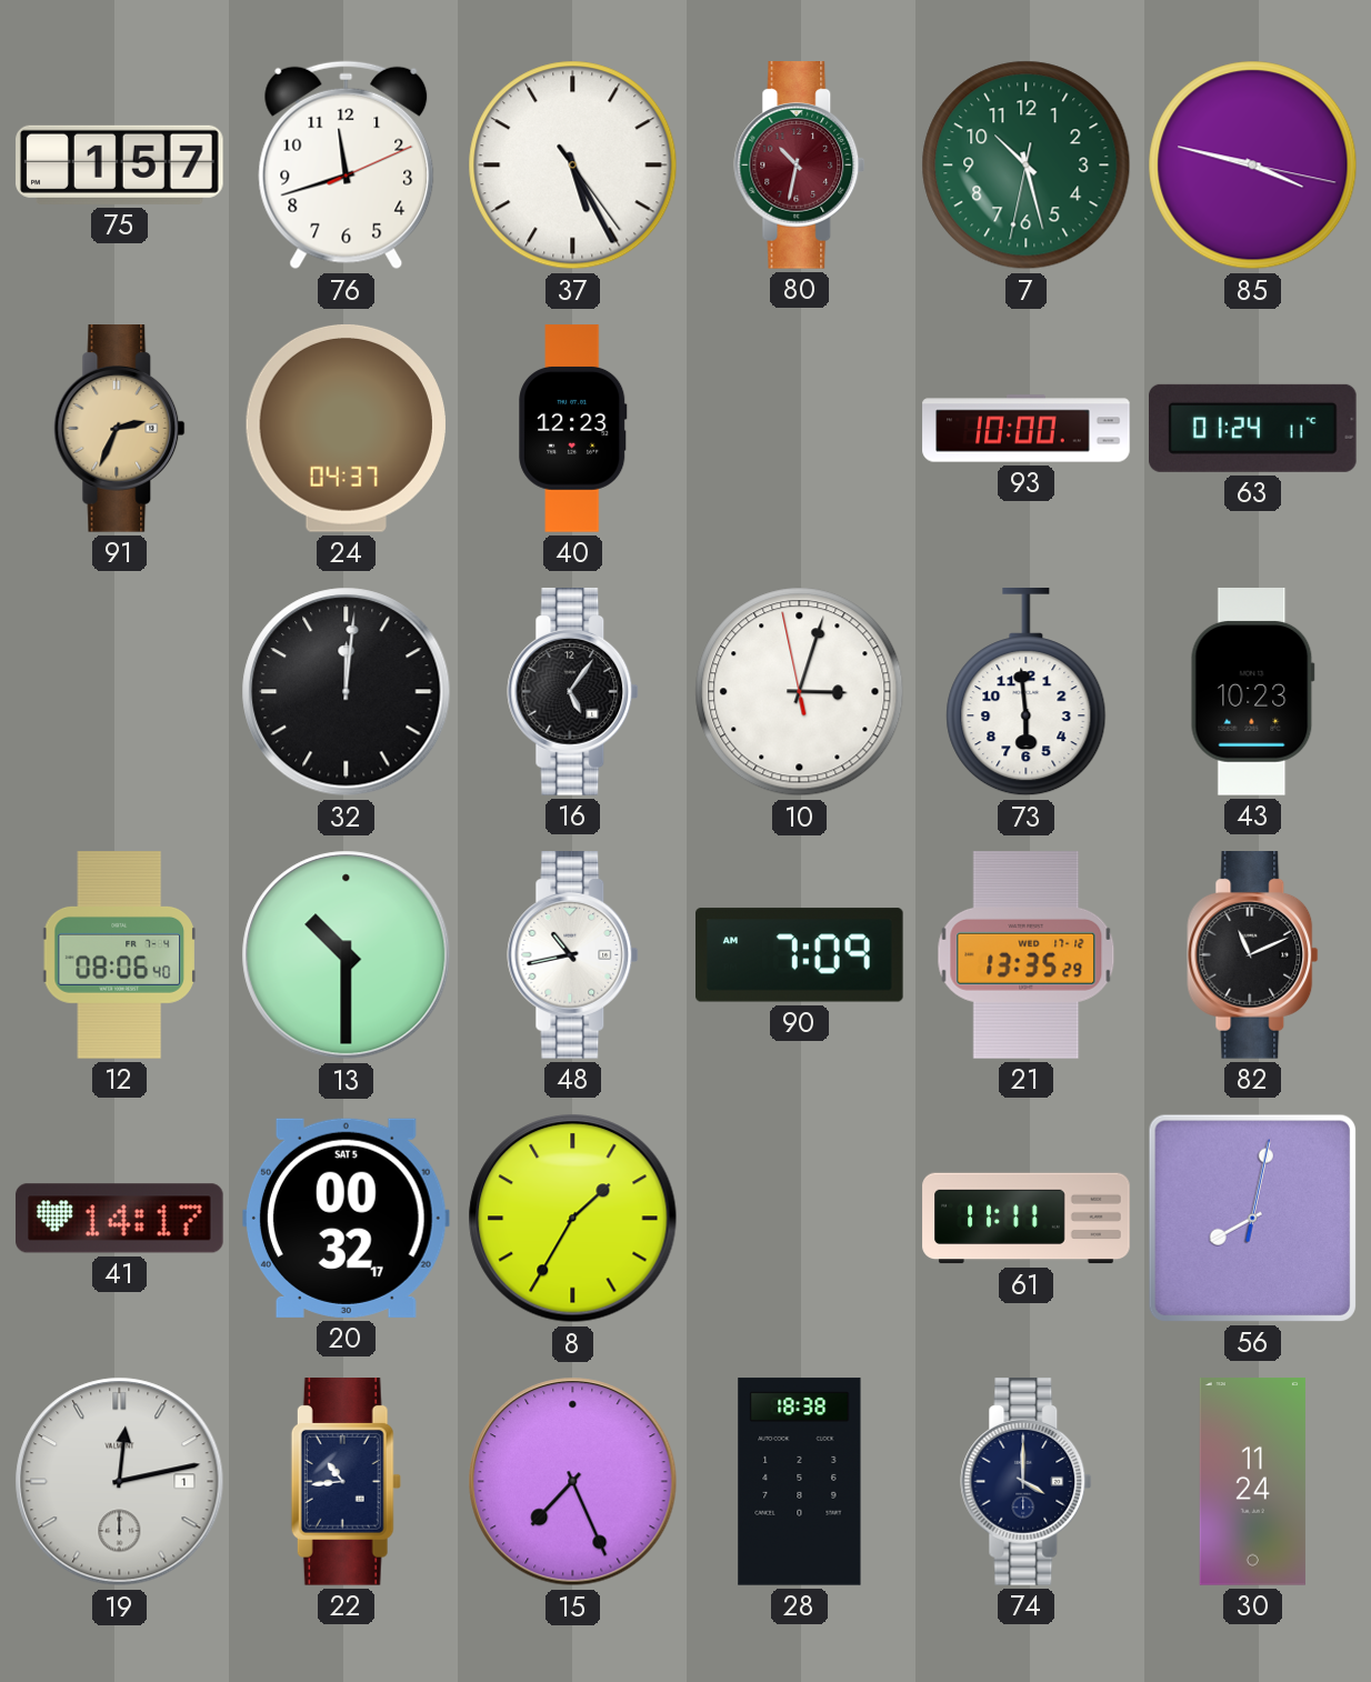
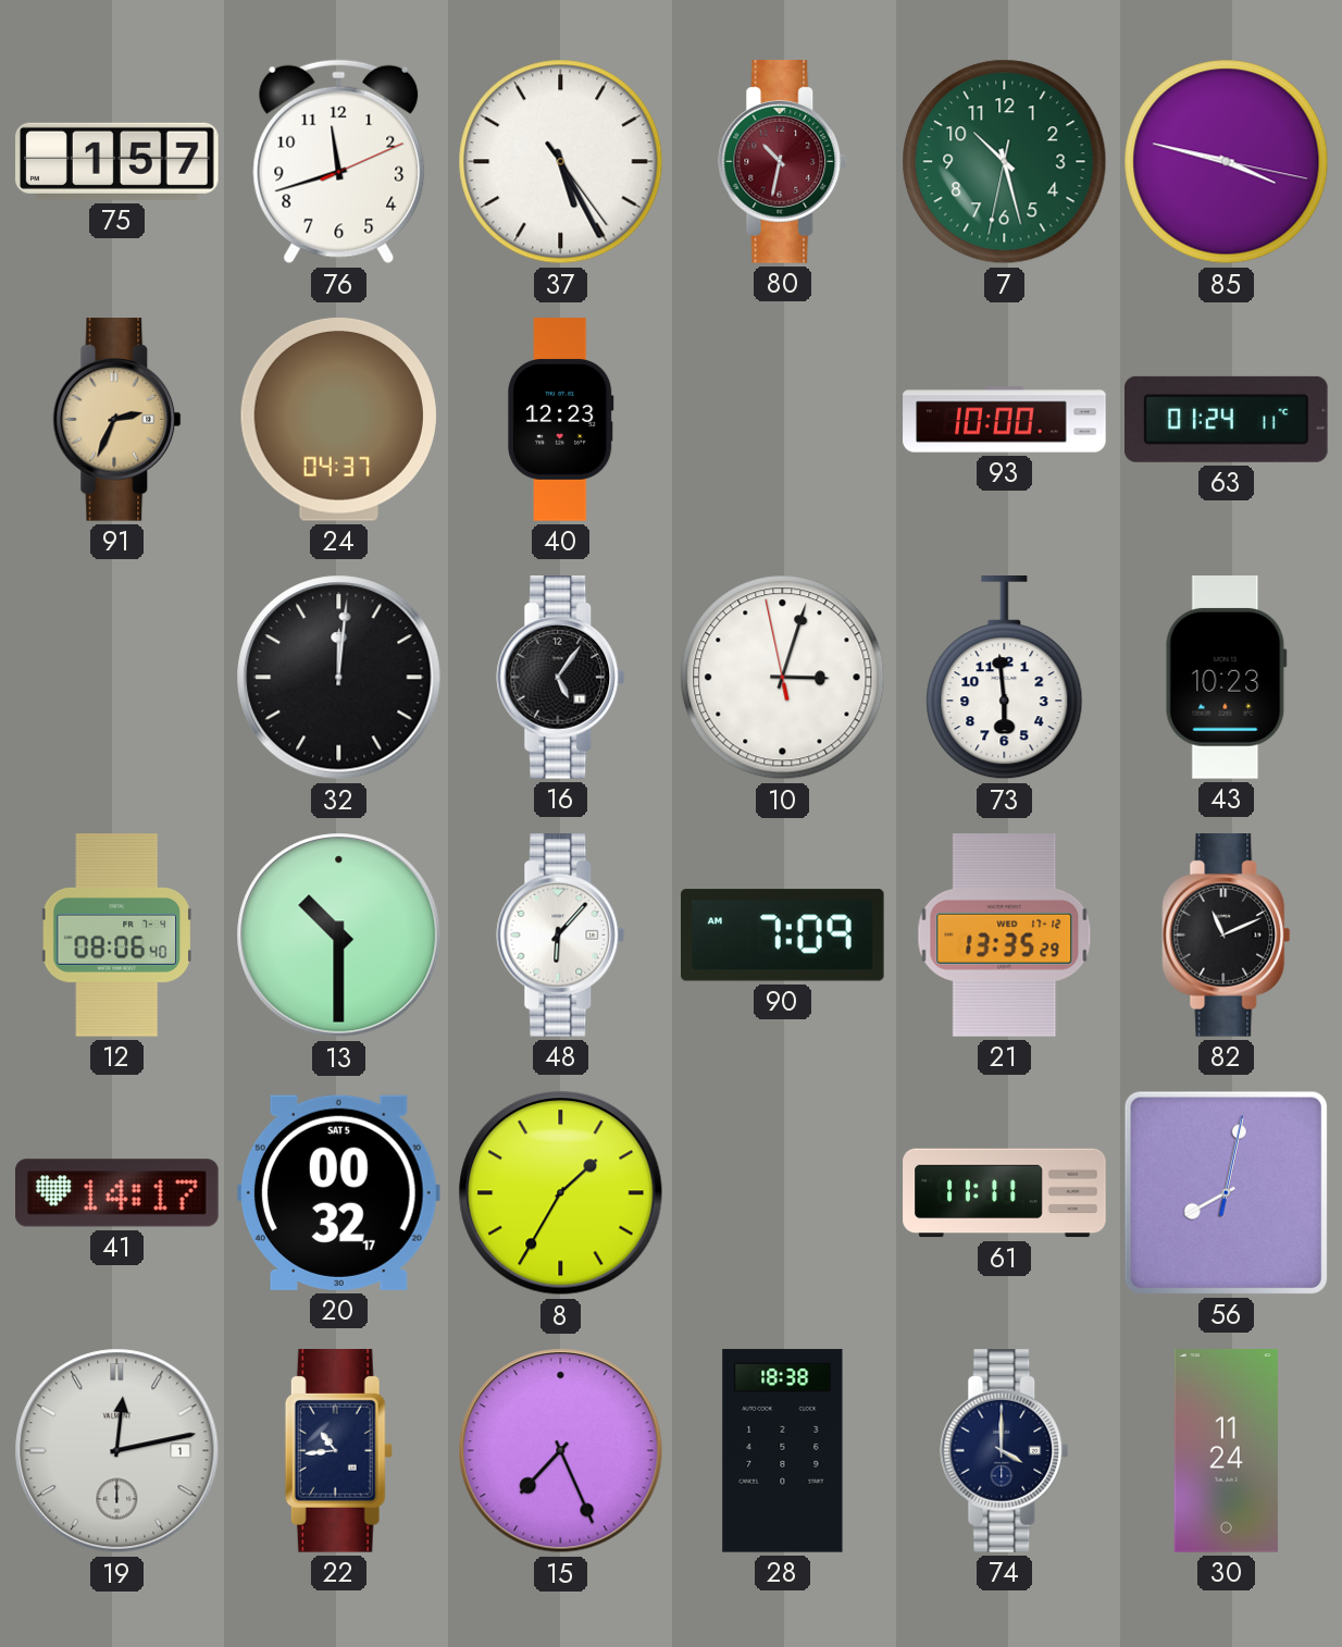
48: 10:43 -> 6:07
